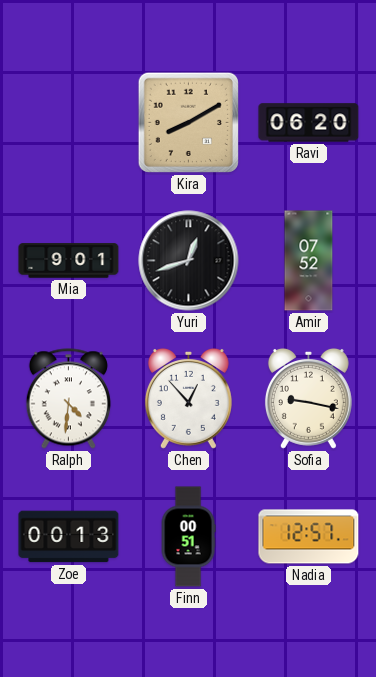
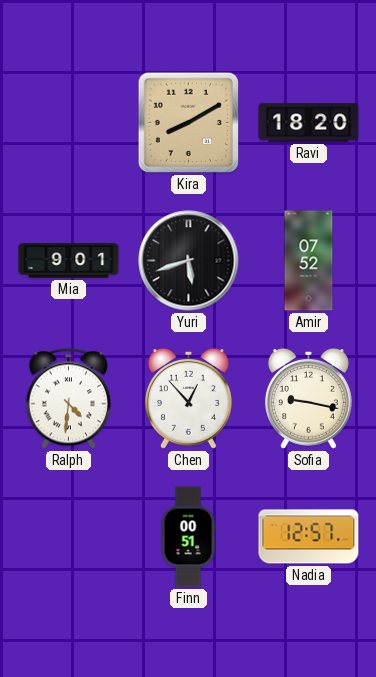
Ravi: 06:20 -> 18:20
Yuri: 12:42 -> 5:42
Zoe: 00:13 -> none
